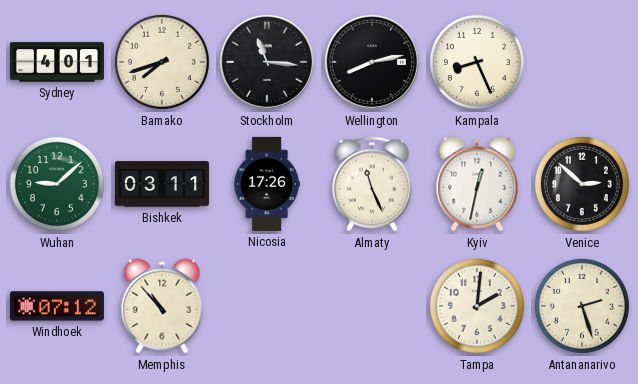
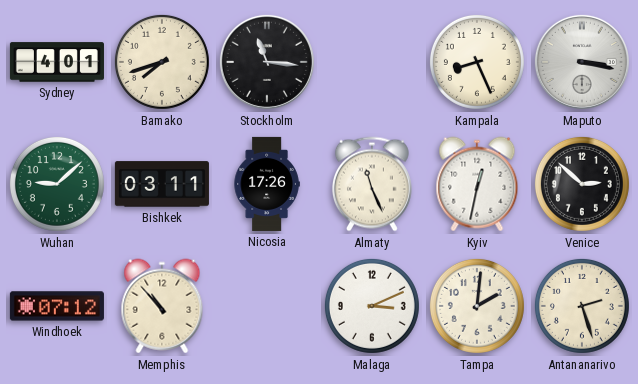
Wellington: 8:13 -> none
Maputo: none -> 3:17
Malaga: none -> 3:11
